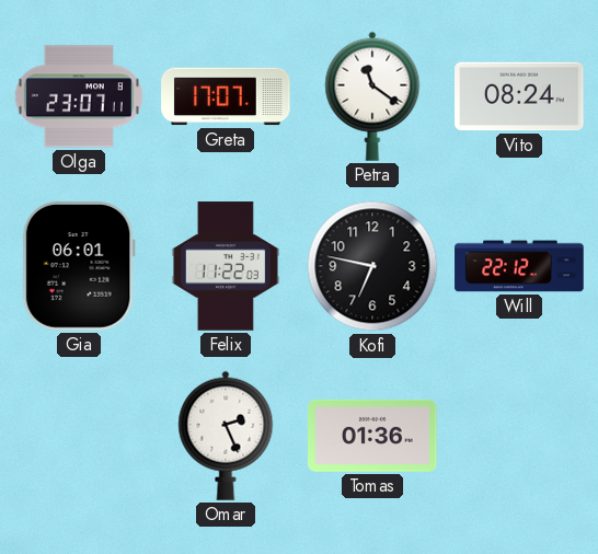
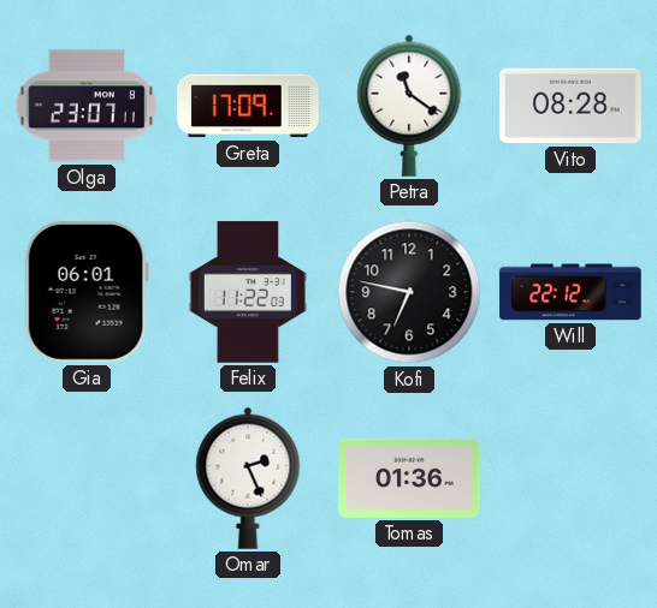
Greta: 17:07 -> 17:09
Vito: 08:24 -> 08:28
